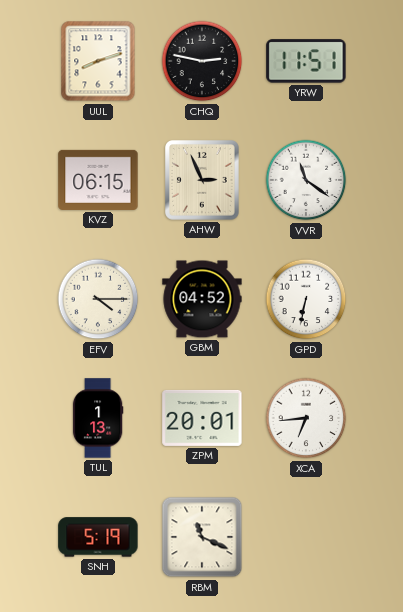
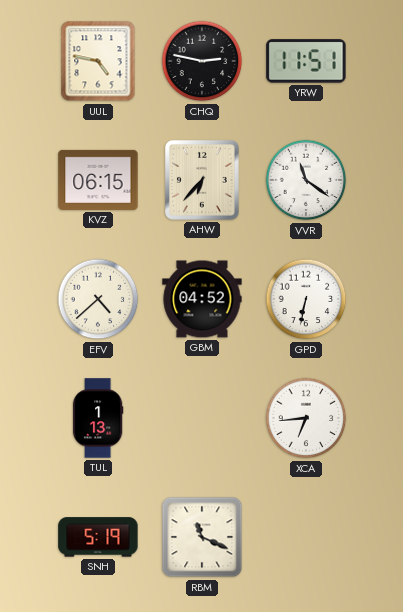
UUL: 8:12 -> 4:47
AHW: 2:56 -> 6:37
EFV: 4:15 -> 4:38
ZPM: 20:01 -> none
